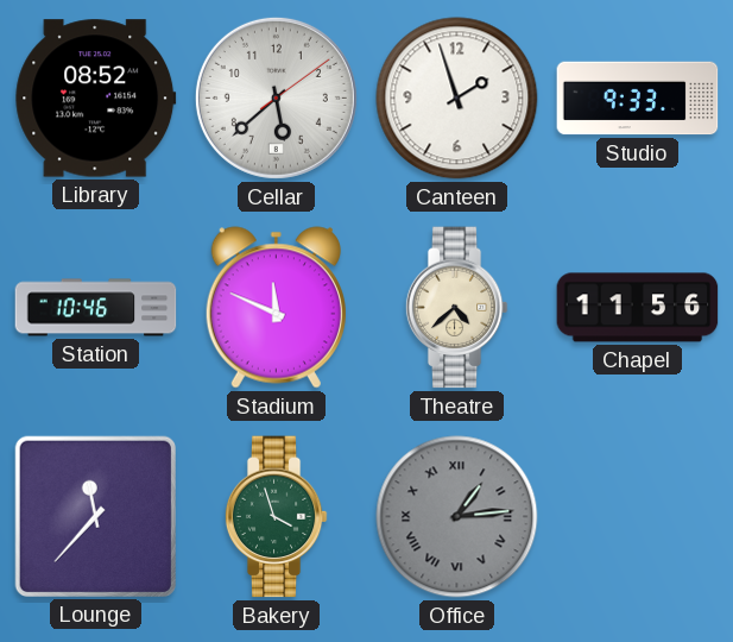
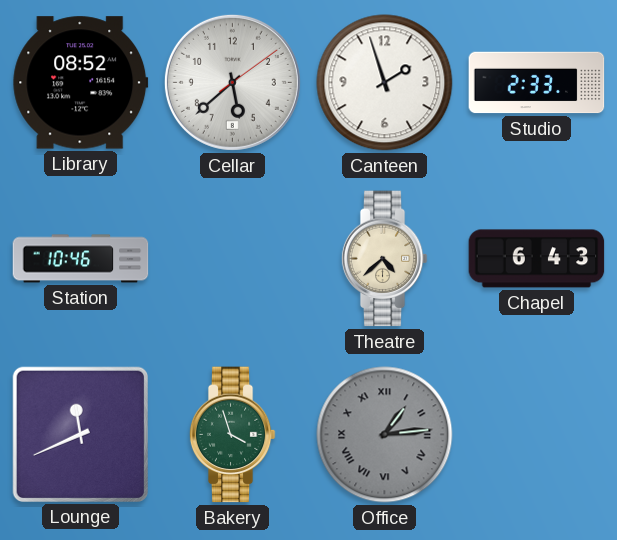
Studio: 9:33 -> 2:33
Stadium: 11:49 -> none
Chapel: 11:56 -> 6:43
Lounge: 11:37 -> 11:41
